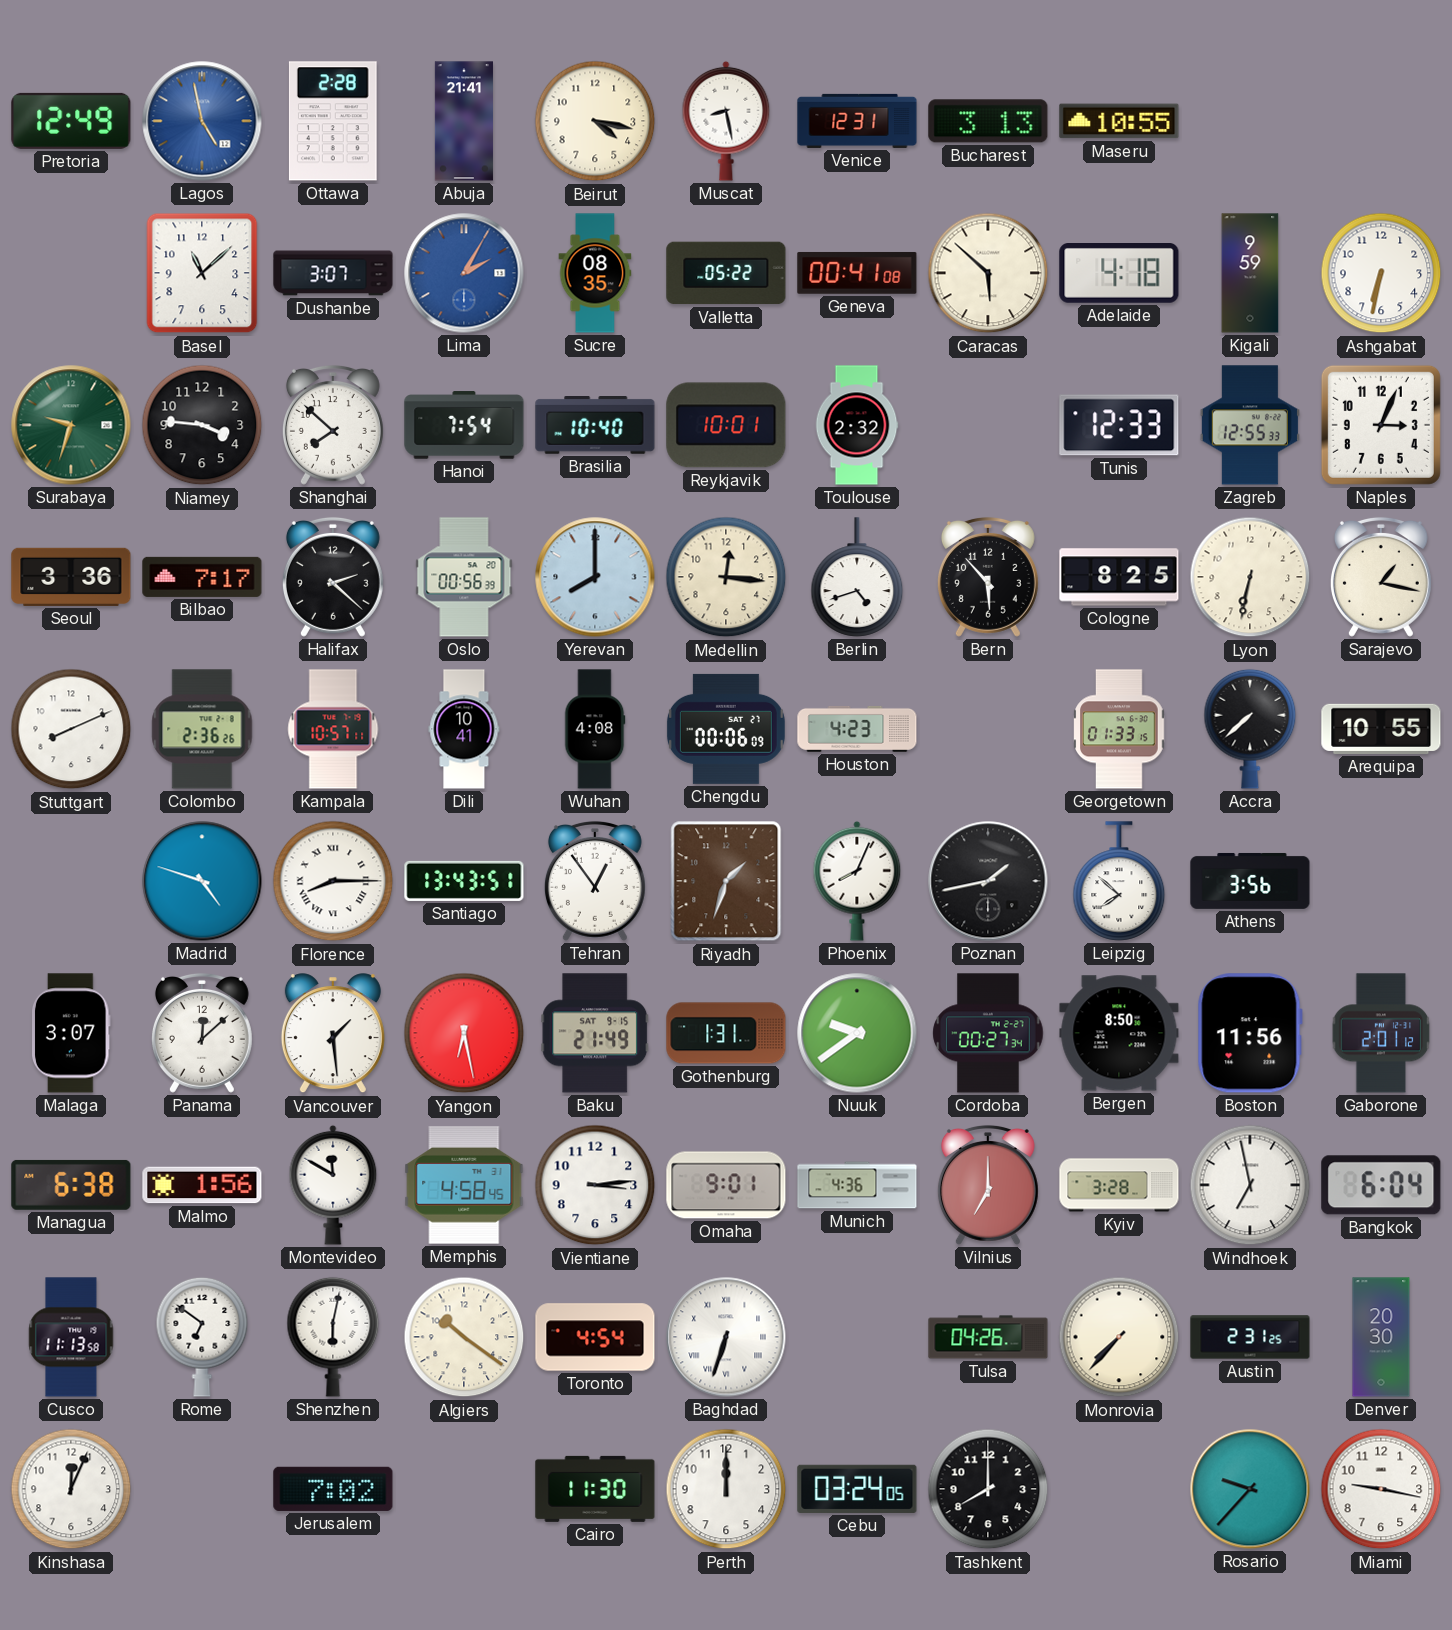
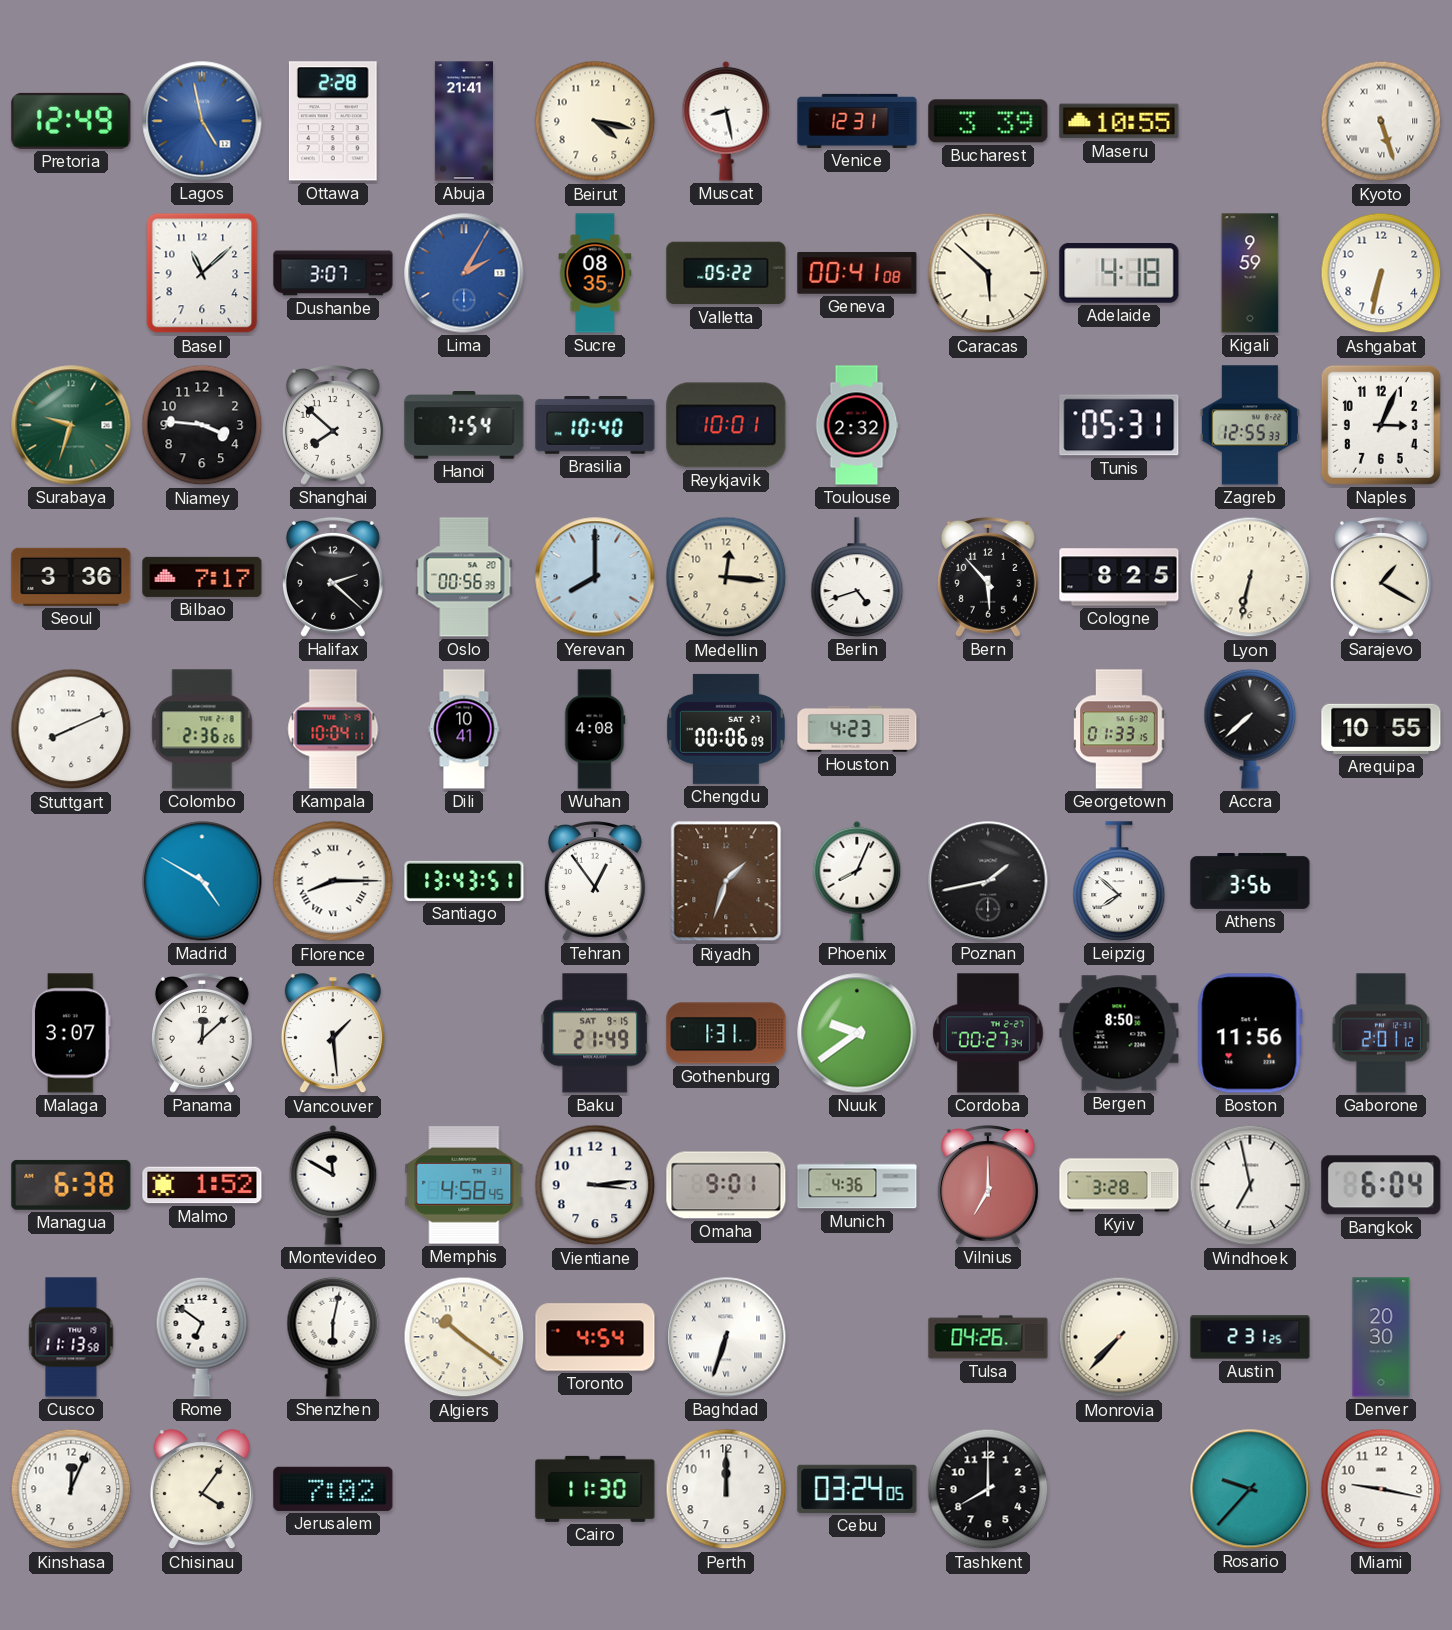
Bucharest: 3:13 -> 3:39
Kyoto: none -> 5:27
Tunis: 12:33 -> 05:31
Sarajevo: 1:17 -> 1:20
Kampala: 10:57 -> 10:04
Madrid: 4:48 -> 4:50
Yangon: 6:28 -> none
Malmo: 1:56 -> 1:52
Chisinau: none -> 4:06
